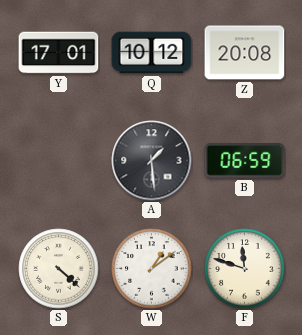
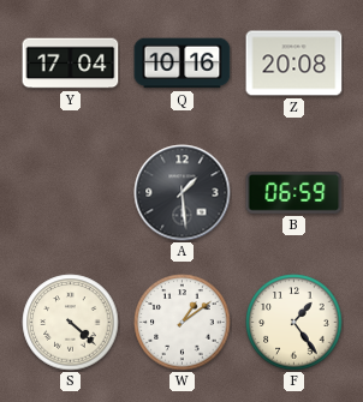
Y: 17:01 -> 17:04
Q: 10:12 -> 10:16
F: 11:48 -> 1:24
